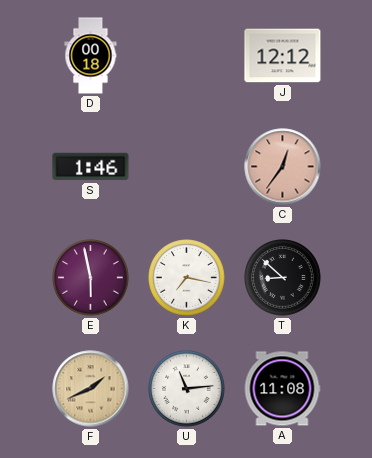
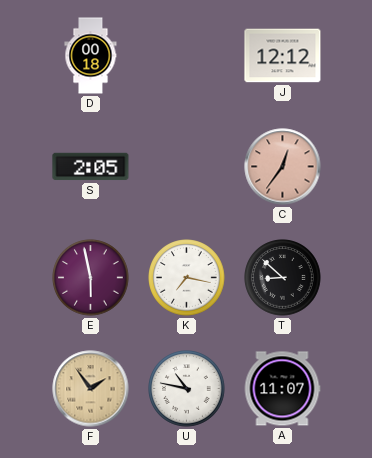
S: 1:46 -> 2:05
F: 1:41 -> 1:54
U: 11:14 -> 10:47
A: 11:08 -> 11:07
